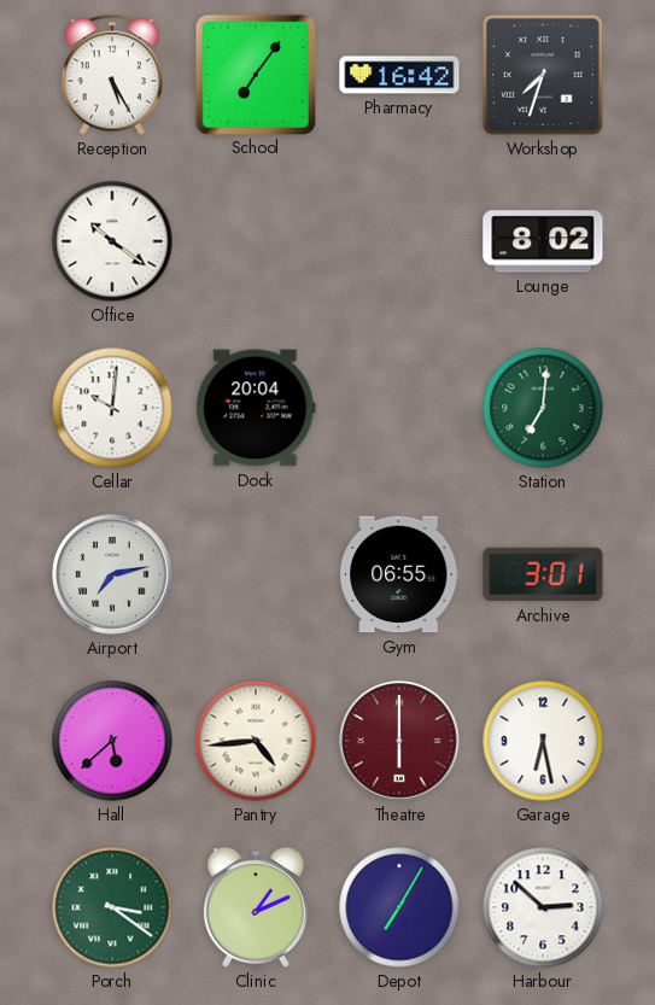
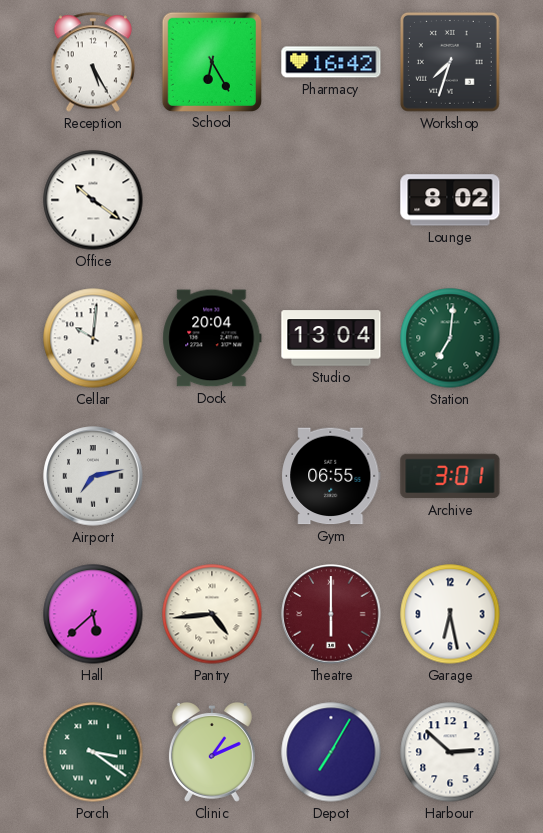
School: 7:06 -> 6:25
Studio: none -> 13:04
